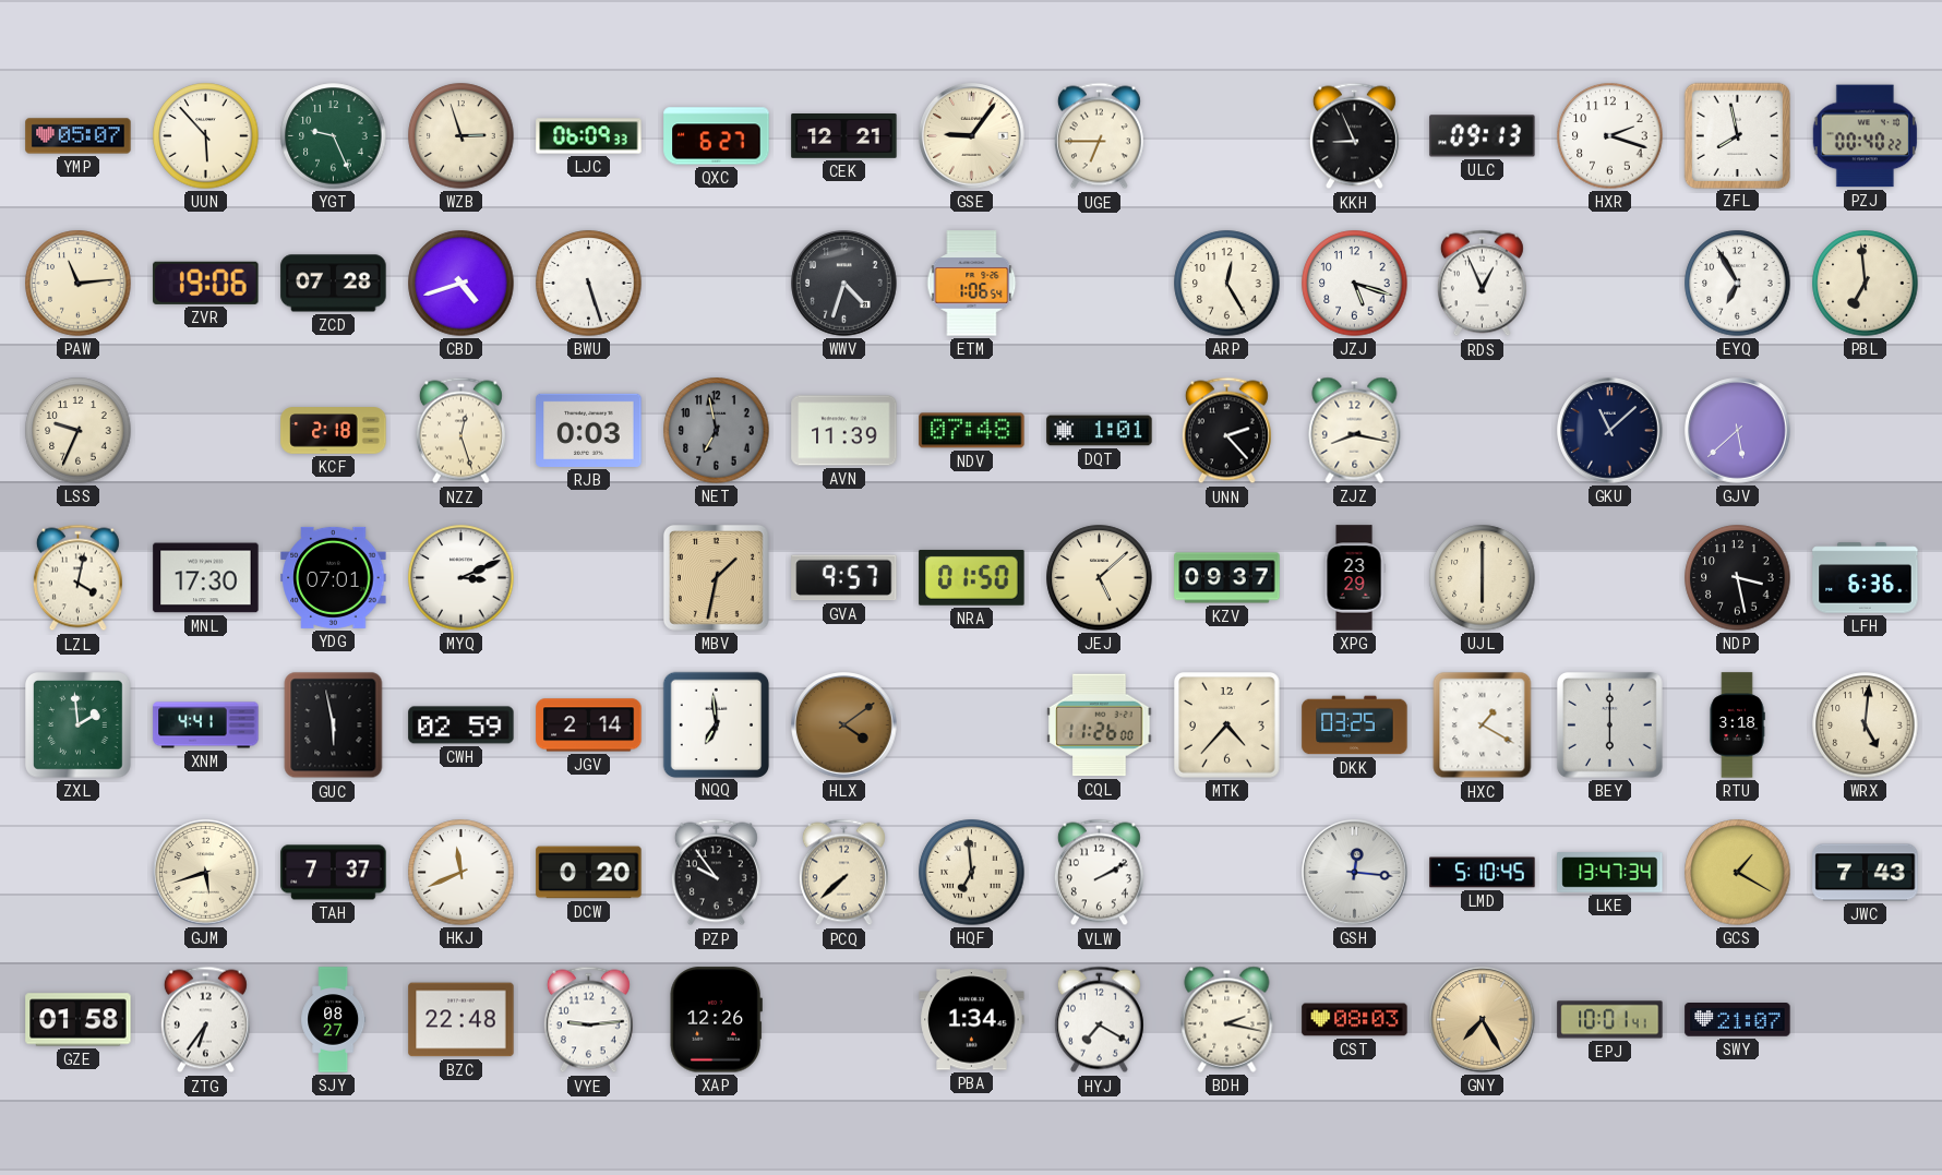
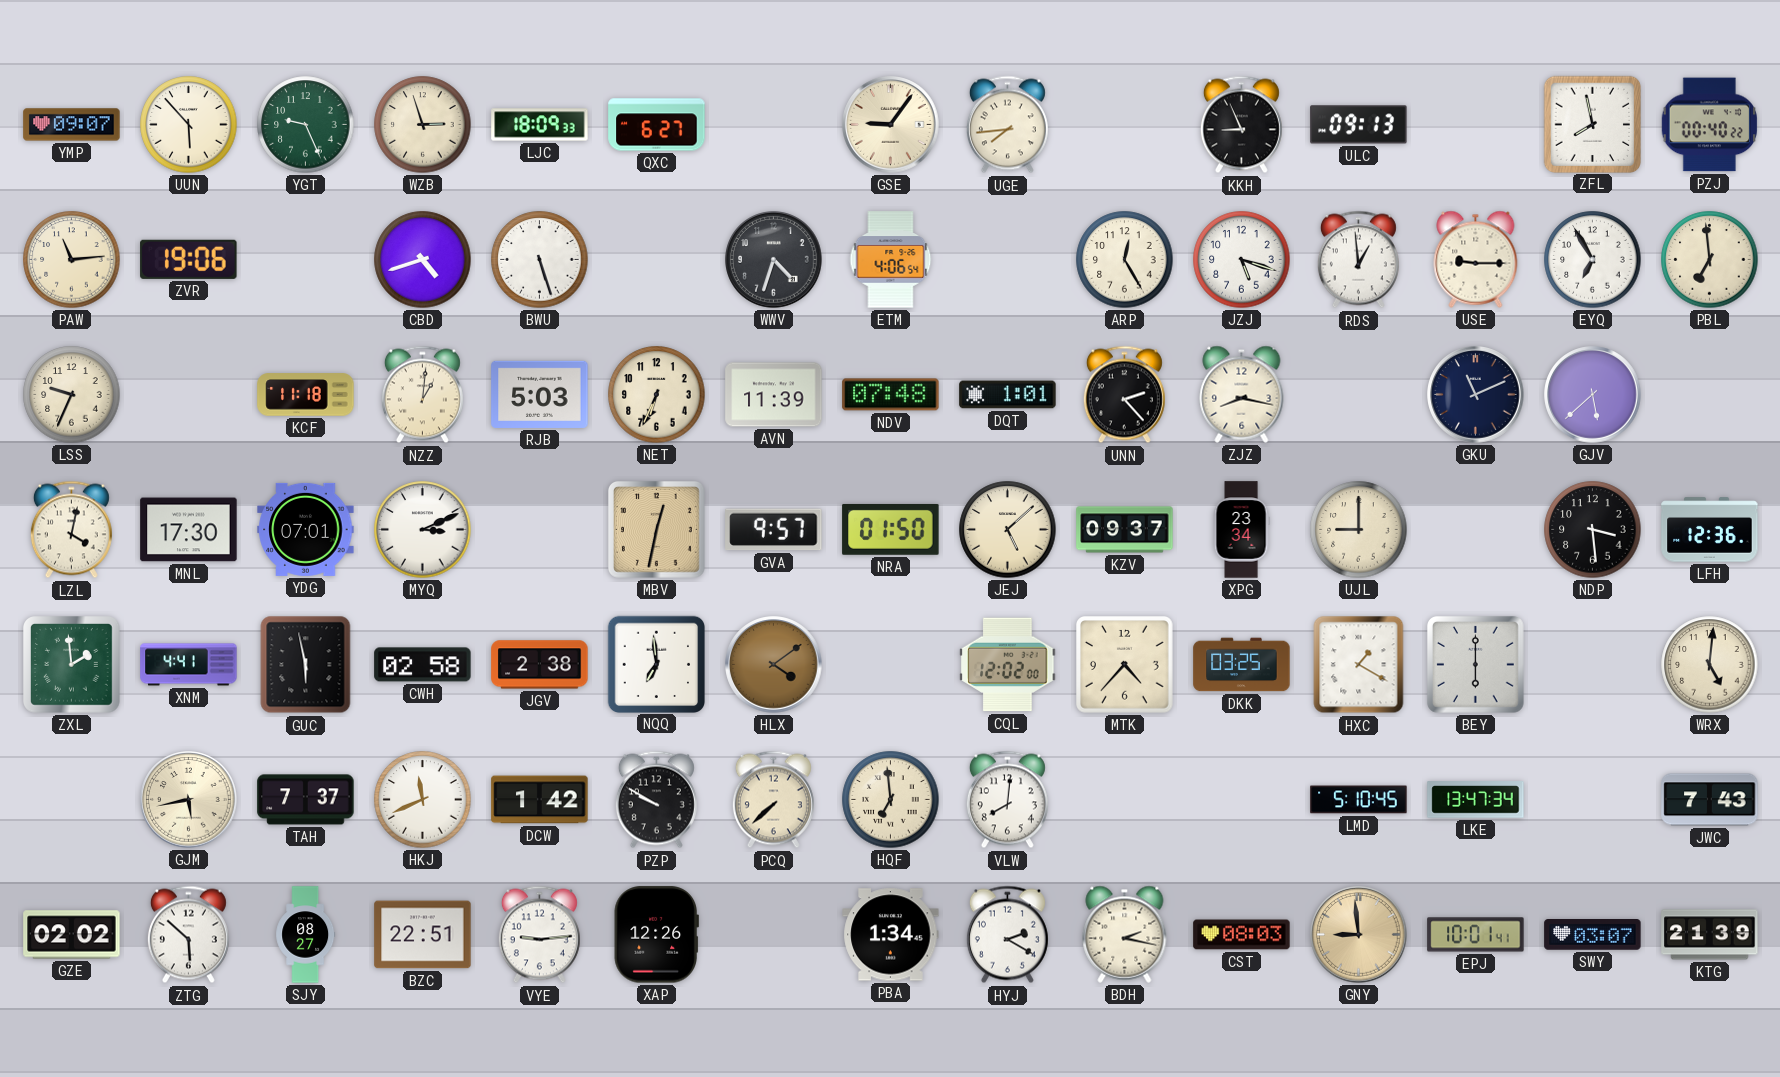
YMP: 05:07 -> 09:07
LJC: 06:09 -> 18:09
CEK: 12:21 -> none
UGE: 6:45 -> 7:44
HXR: 2:18 -> none
ZCD: 07:28 -> none
ETM: 1:06 -> 4:06
RDS: 12:56 -> 12:59
USE: none -> 9:15
KCF: 2:18 -> 11:18
NZZ: 12:27 -> 1:01
RJB: 0:03 -> 5:03
NET: 6:58 -> 6:34
NET dial: grey -> cream
GKU: 11:08 -> 11:11
MBV: 1:32 -> 12:32
XPG: 23:29 -> 23:34
UJL: 6:00 -> 9:00
NDP: 3:28 -> 3:29
LFH: 6:36 -> 12:36
CWH: 02:59 -> 02:58
JGV: 2:14 -> 2:38
CQL: 11:26 -> 12:02
RTU: 3:18 -> none
GJM: 5:42 -> 5:43
DCW: 0:20 -> 1:42
PZP: 9:54 -> 9:50
VLW: 2:10 -> 8:01
GSH: 12:16 -> none
GCS: 1:20 -> none
GZE: 01:58 -> 02:02
ZTG: 6:36 -> 5:52
BZC: 22:48 -> 22:51
HYJ: 7:20 -> 2:20
GNY: 7:25 -> 8:59
SWY: 21:07 -> 03:07
KTG: none -> 21:39
